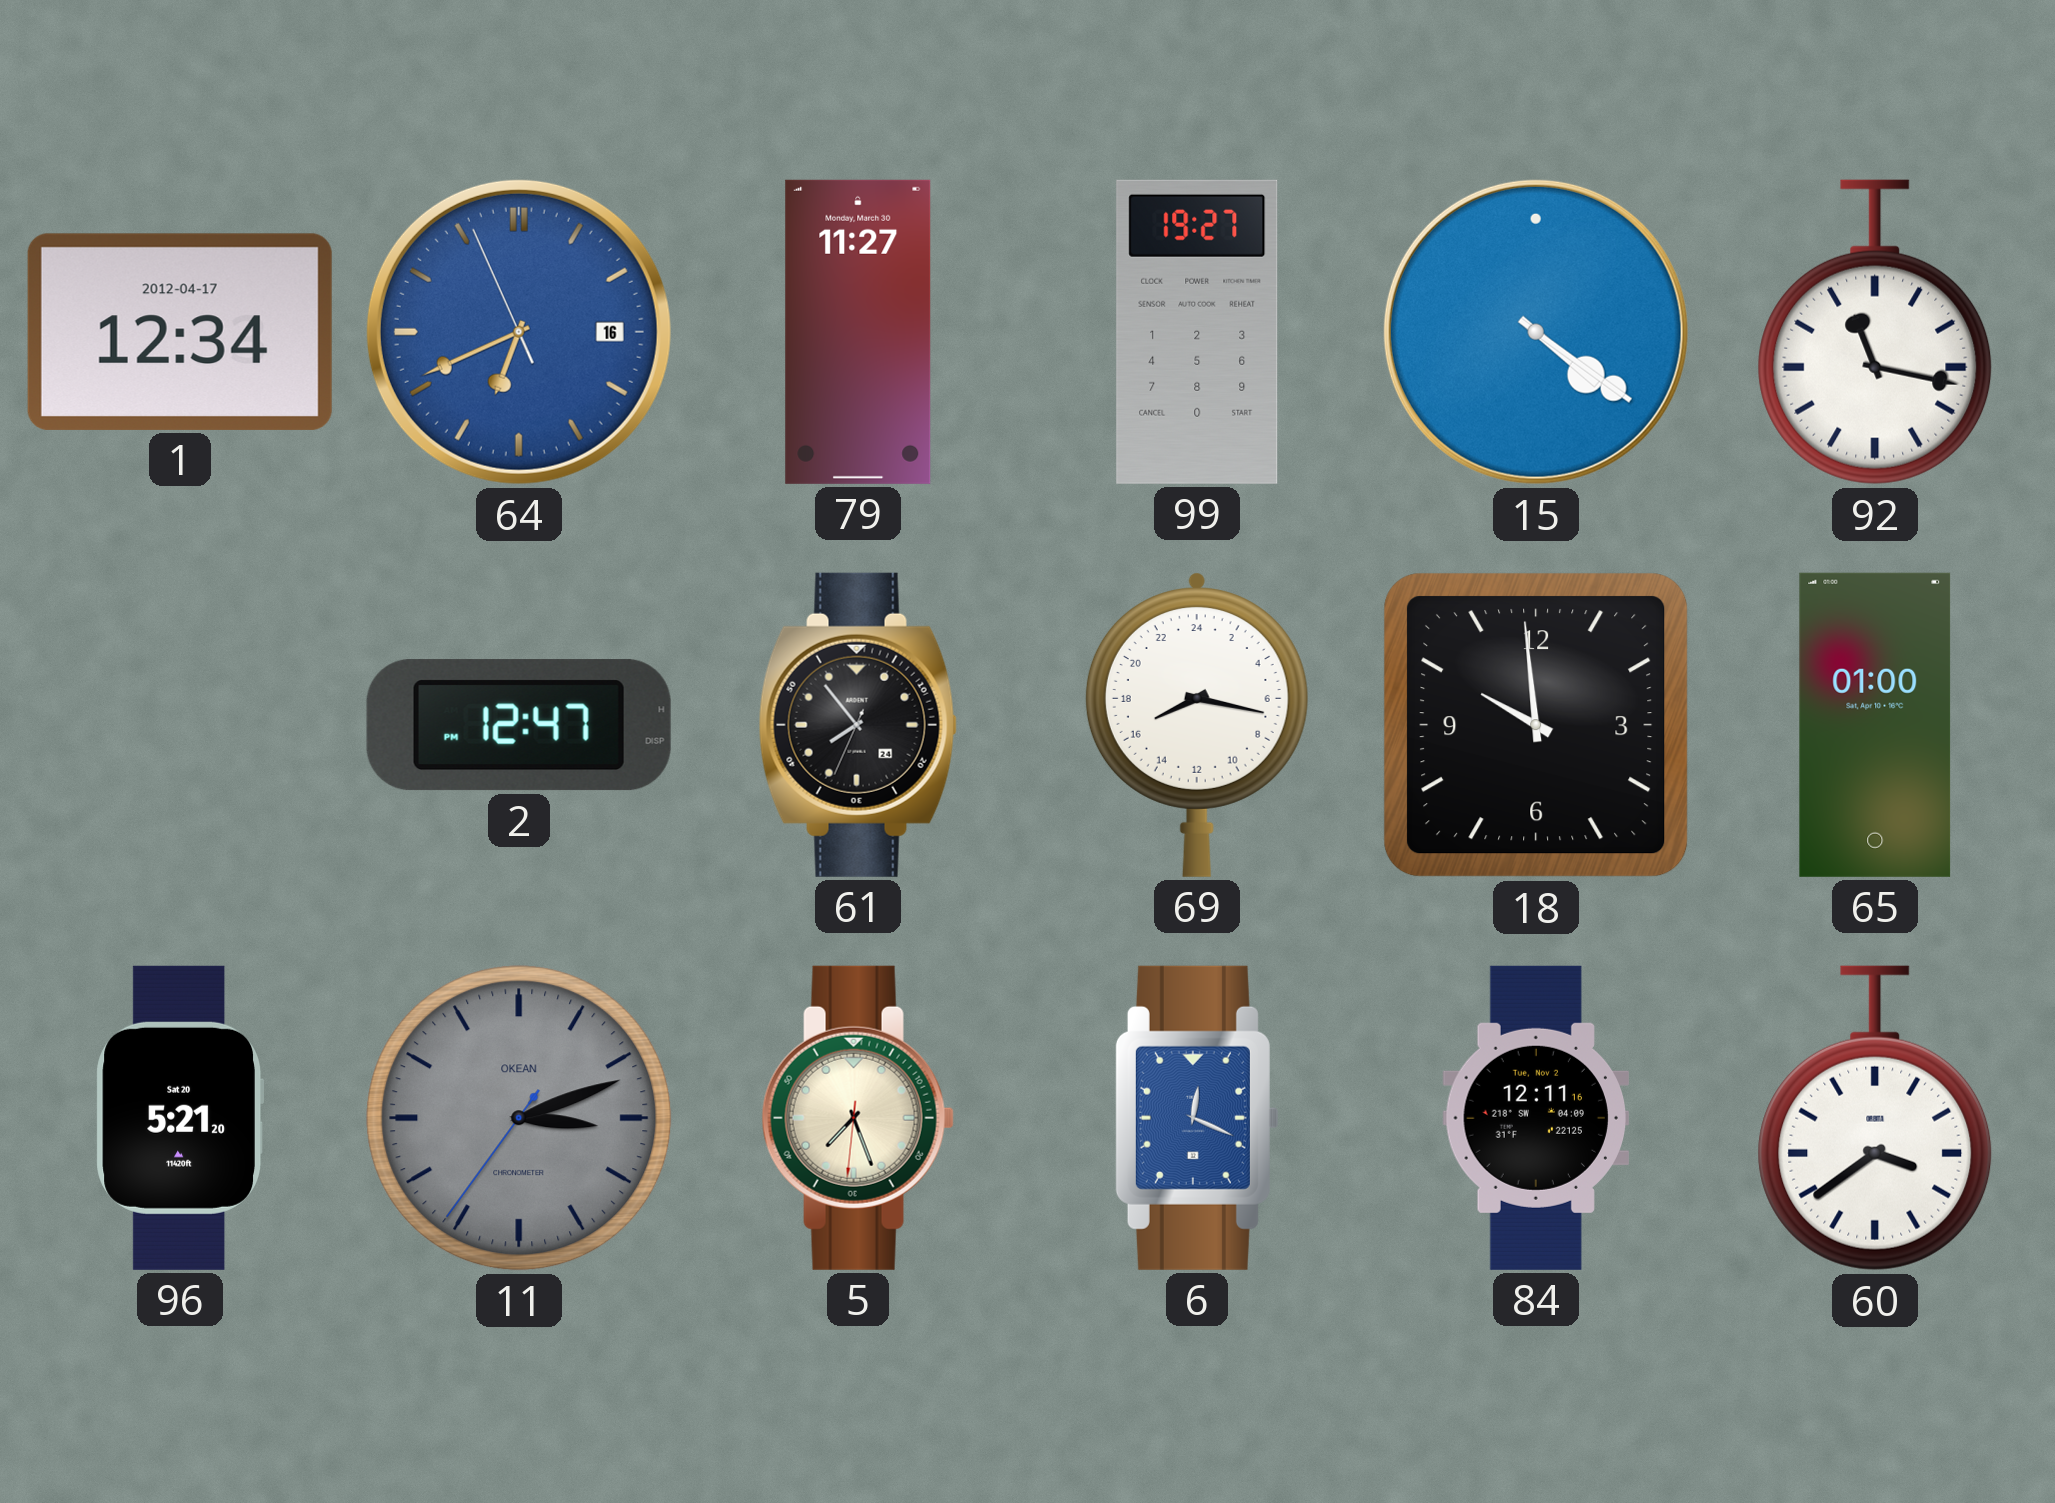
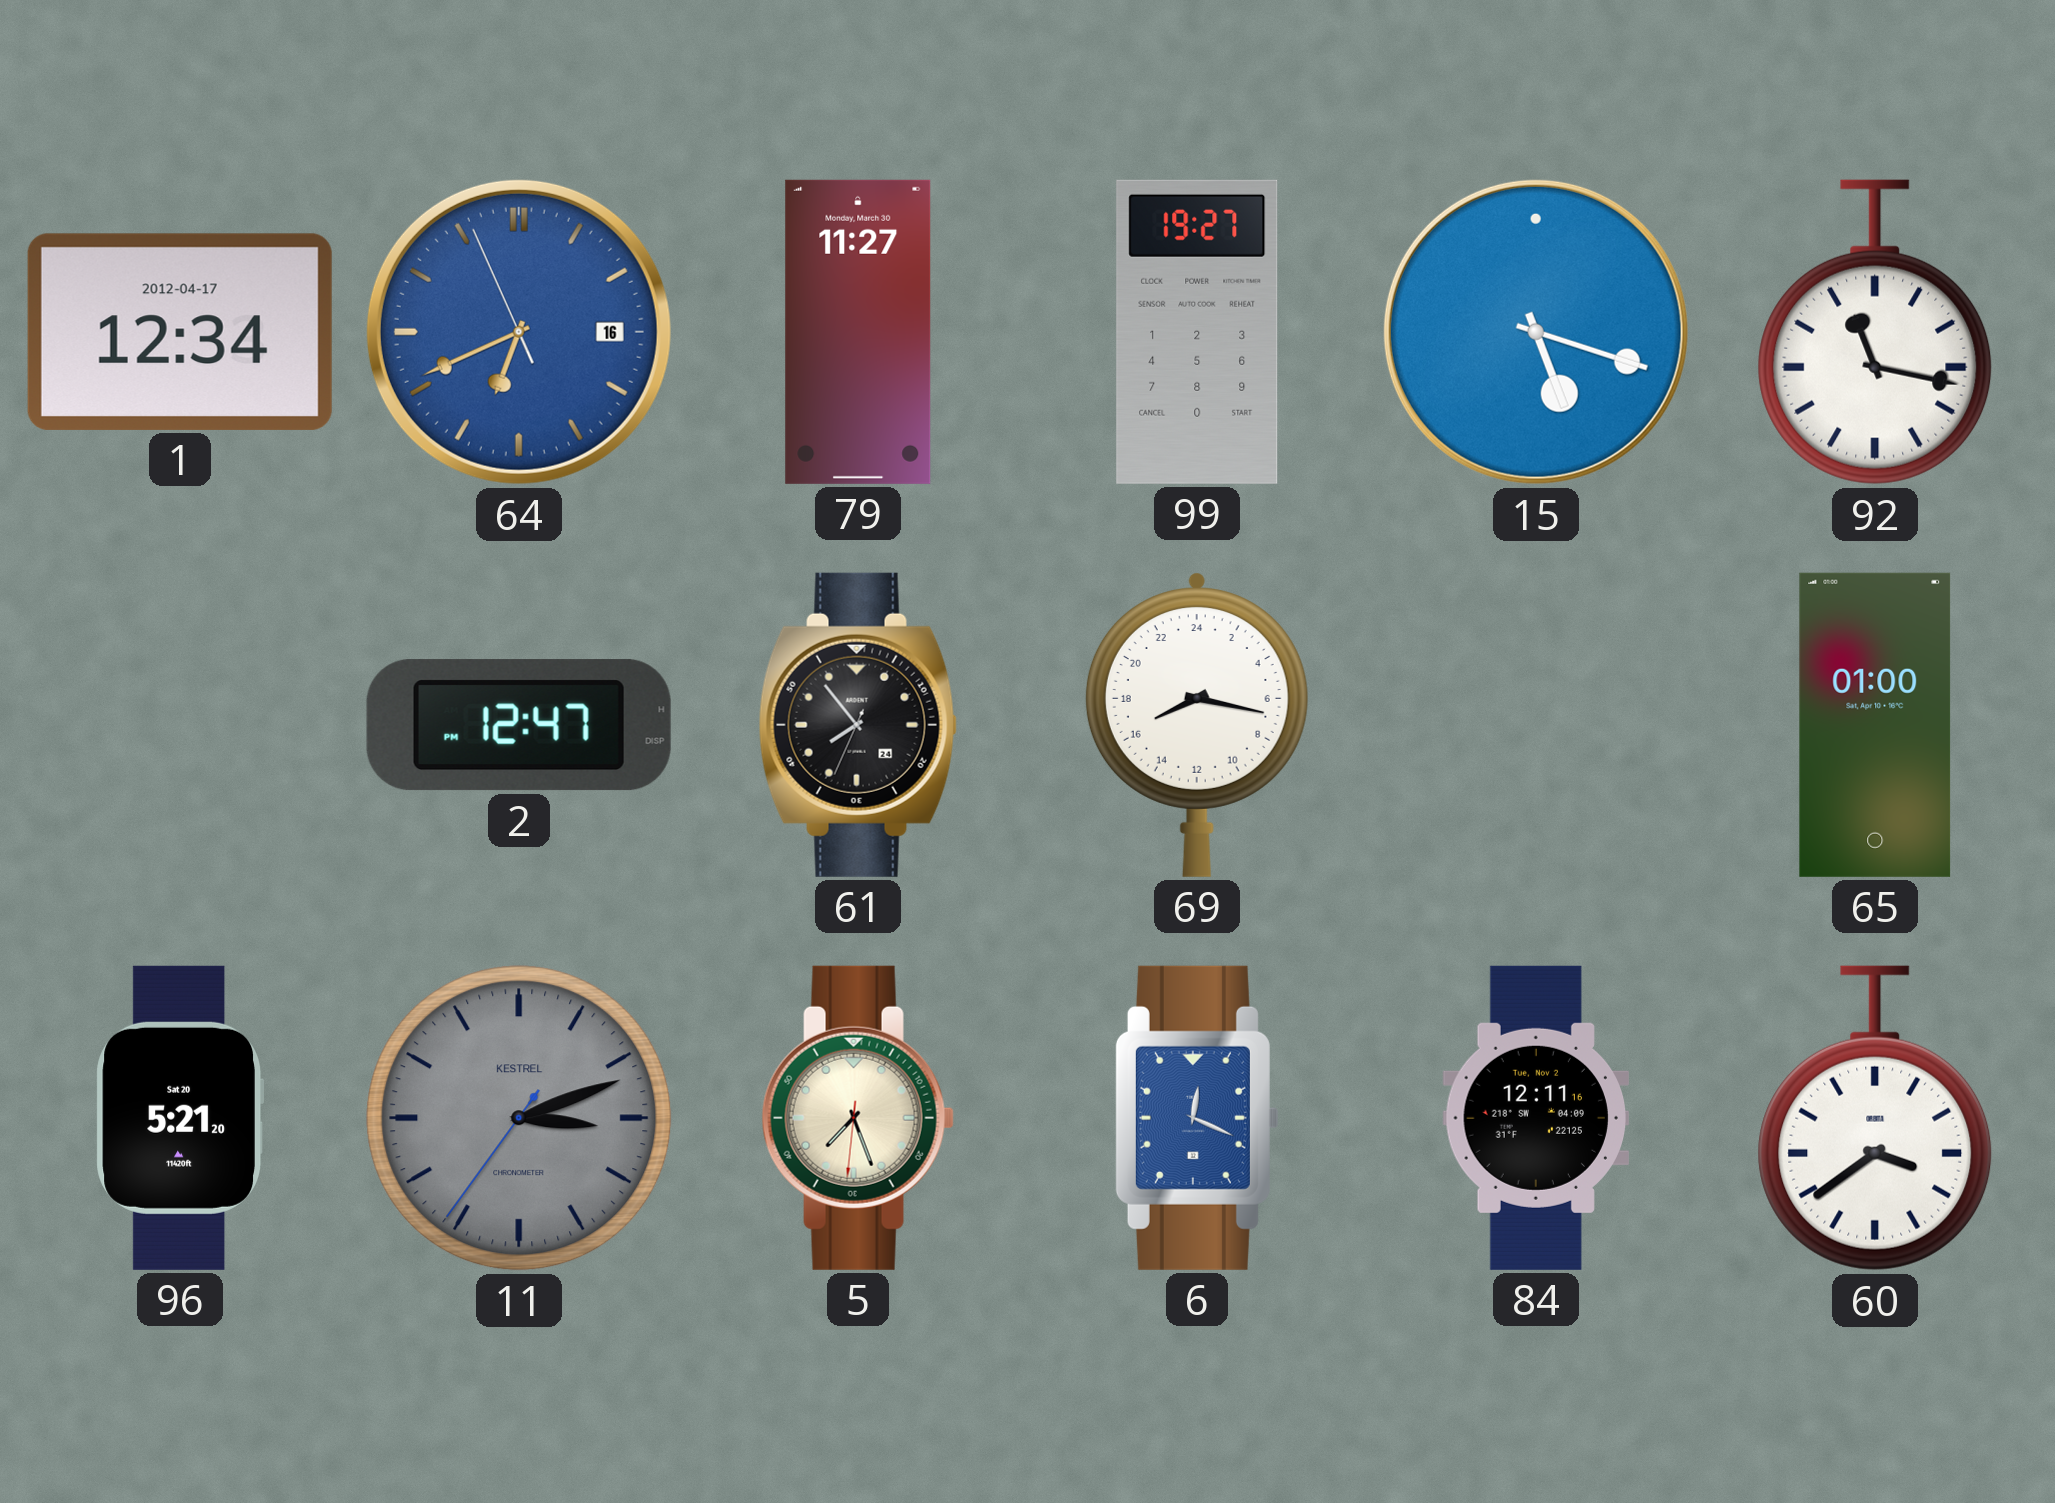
15: 4:21 -> 5:18
18: 9:59 -> none
11 brand: OKEAN -> KESTREL
